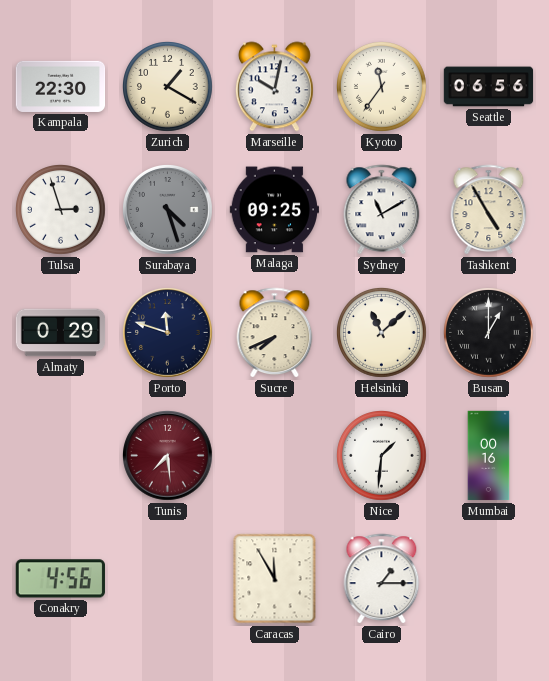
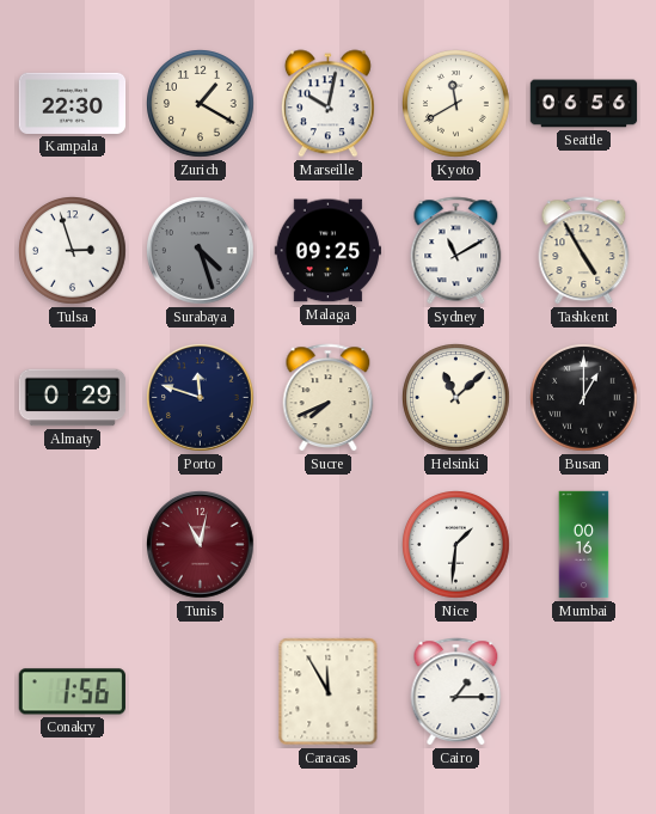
Kyoto: 11:36 -> 11:40
Tunis: 7:29 -> 11:02
Conakry: 4:56 -> 1:56
